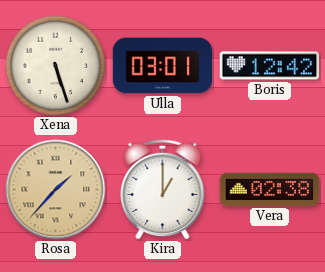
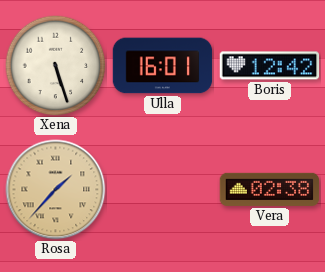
Ulla: 03:01 -> 16:01
Kira: 1:00 -> none
